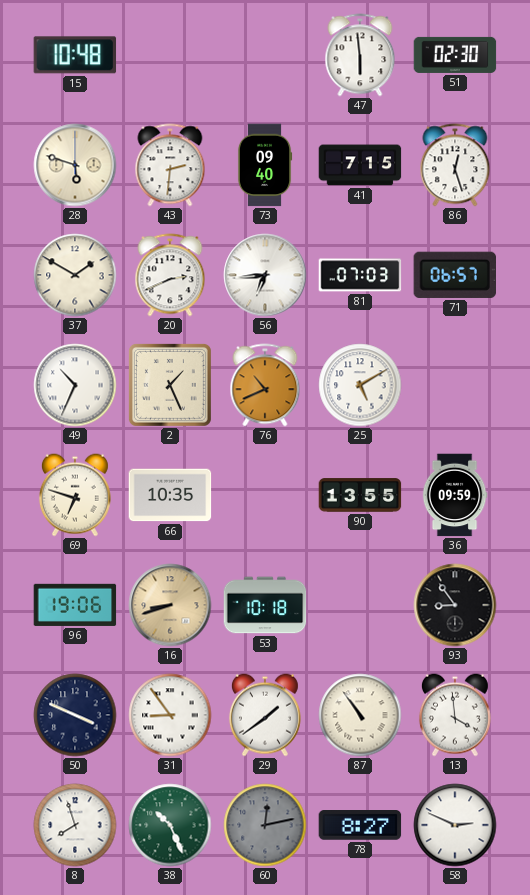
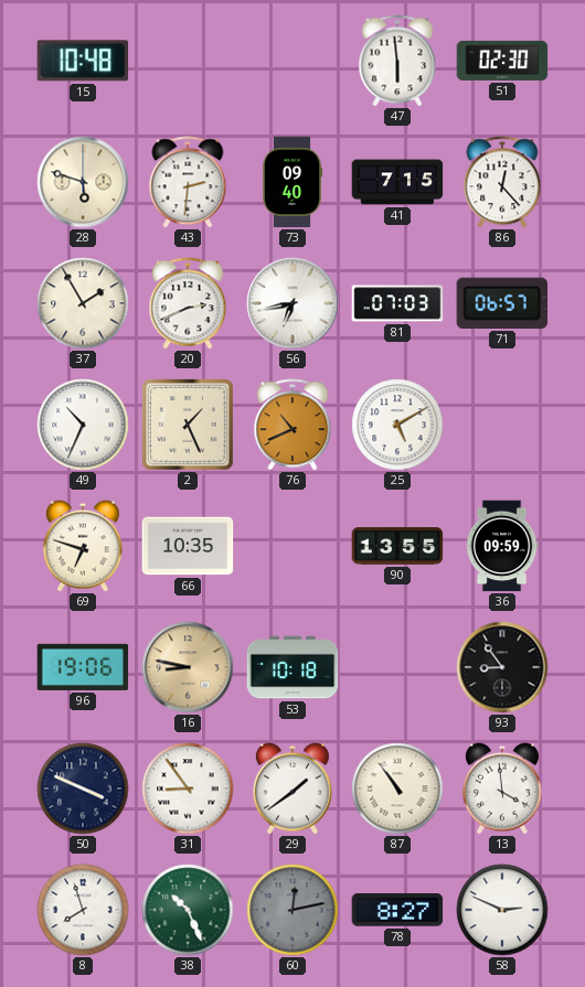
86: 12:27 -> 12:23
37: 1:50 -> 1:55
56: 6:44 -> 6:43
16: 8:42 -> 8:47
